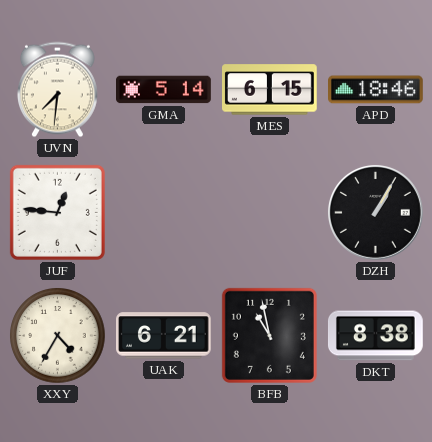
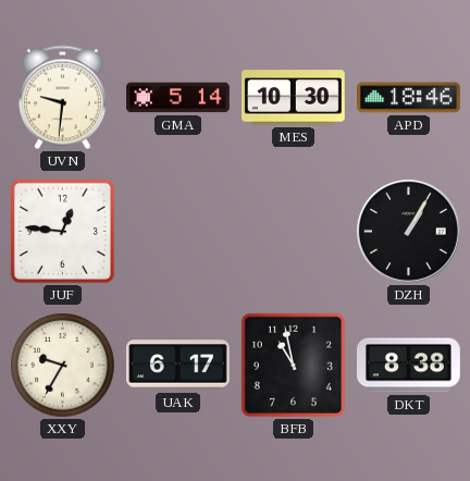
UVN: 7:31 -> 9:31
MES: 6:15 -> 10:30
XXY: 4:35 -> 9:35
UAK: 6:21 -> 6:17
